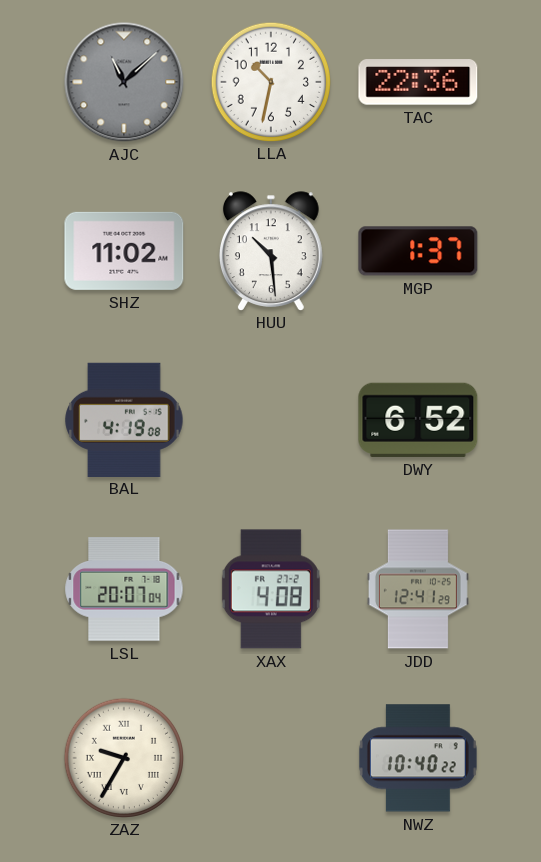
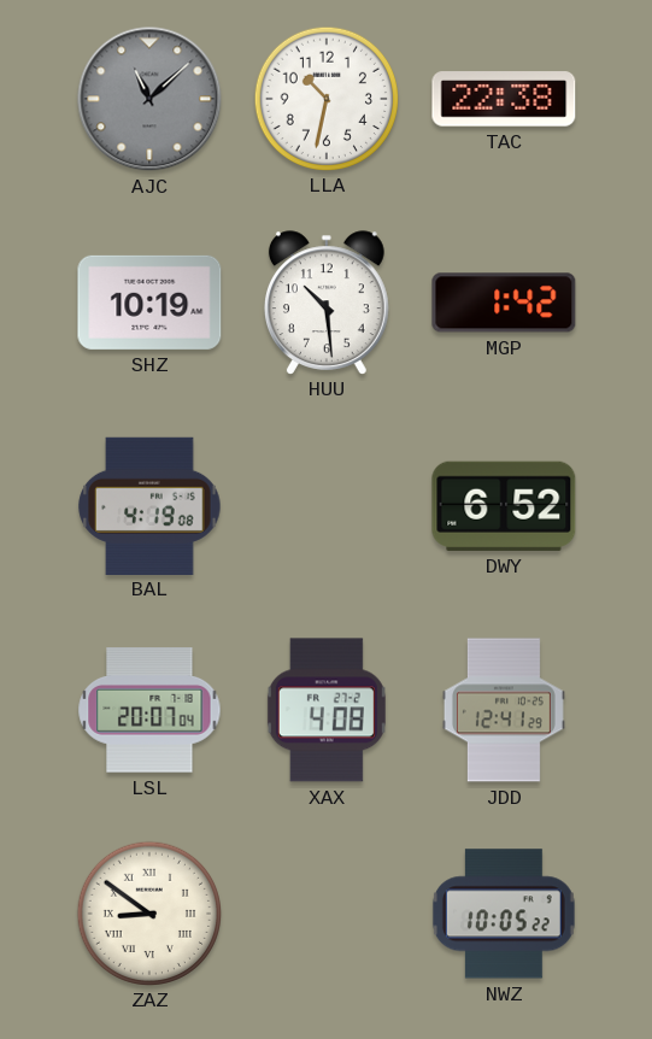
TAC: 22:36 -> 22:38
SHZ: 11:02 -> 10:19
MGP: 1:37 -> 1:42
ZAZ: 9:35 -> 8:51
NWZ: 10:40 -> 10:05
